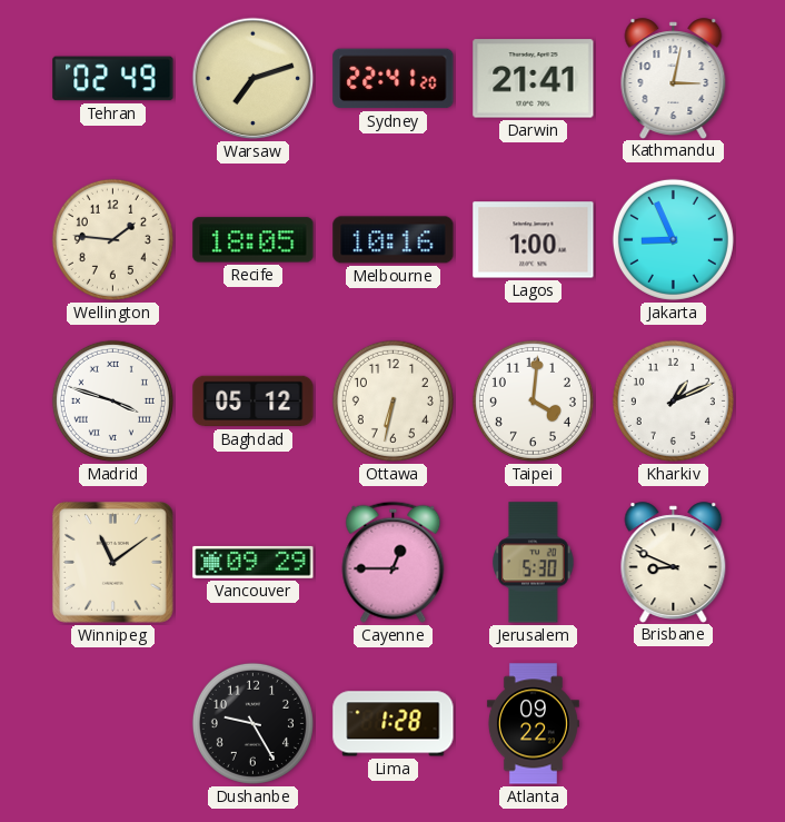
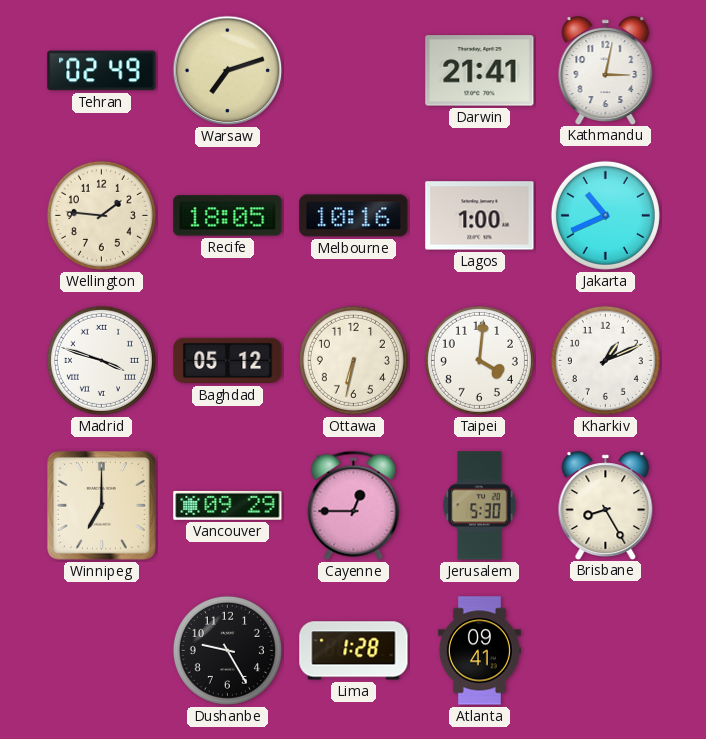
Sydney: 22:41 -> none
Jakarta: 8:56 -> 10:41
Winnipeg: 11:09 -> 7:00
Brisbane: 8:49 -> 8:25
Atlanta: 09:22 -> 09:41
